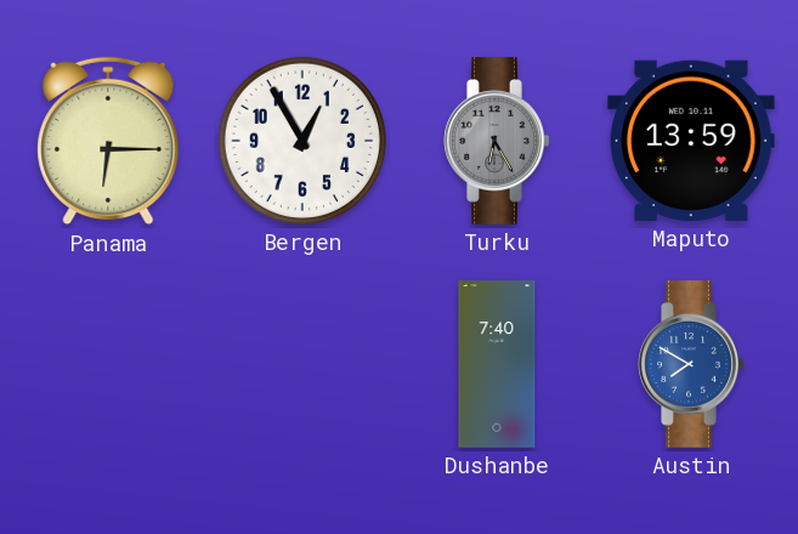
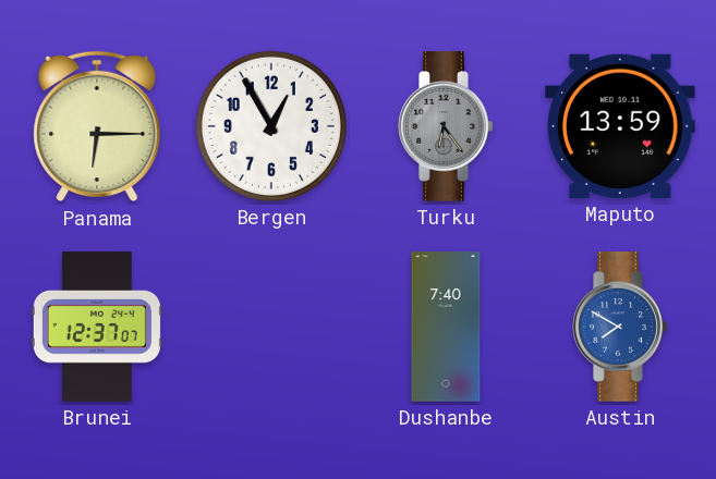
Turku: 6:25 -> 6:24
Brunei: none -> 12:37
